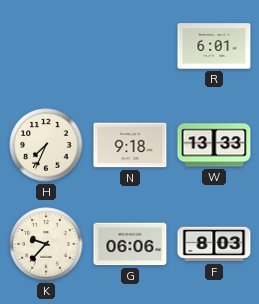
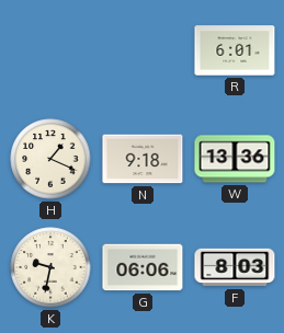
H: 7:34 -> 1:19
W: 13:33 -> 13:36
K: 9:37 -> 9:32
